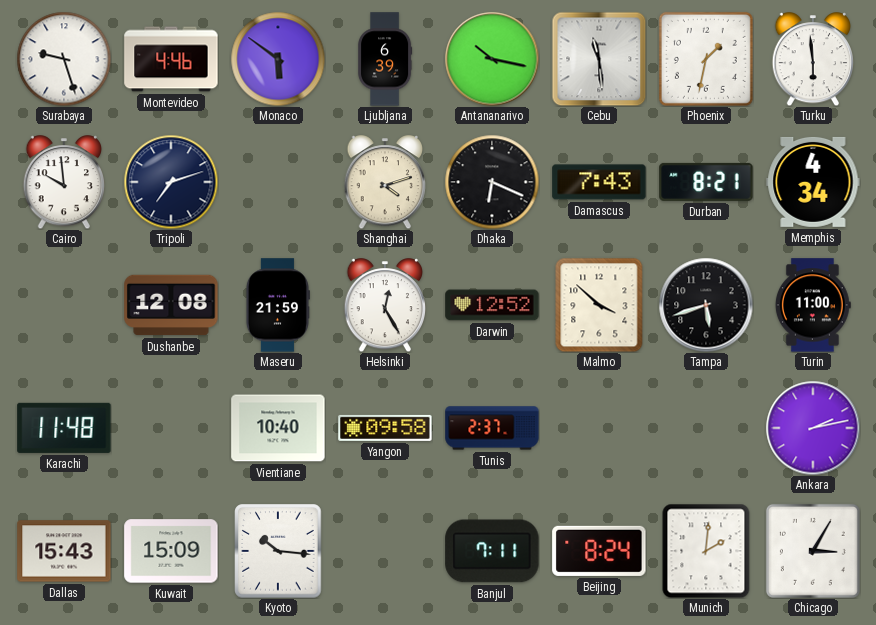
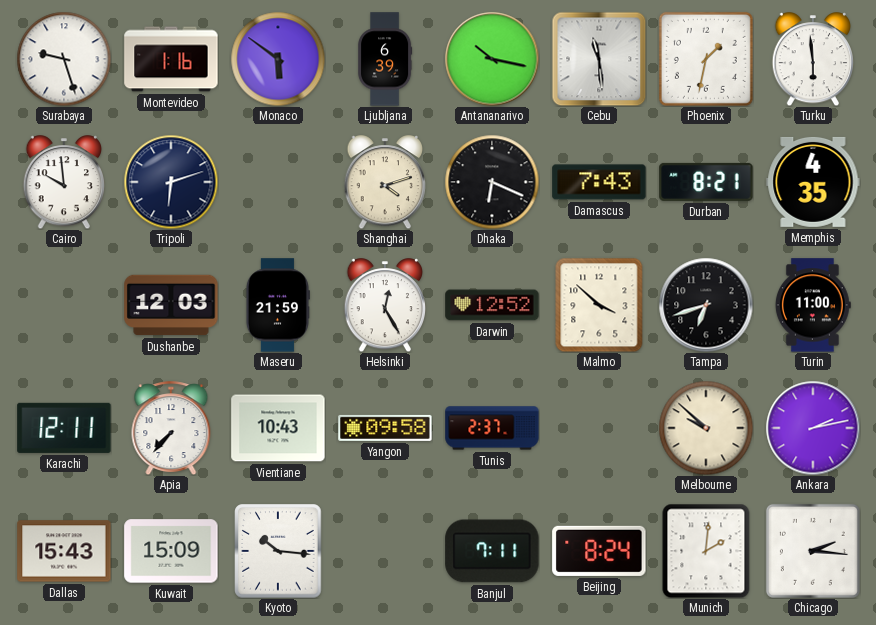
Montevideo: 4:46 -> 1:16
Tripoli: 7:12 -> 6:12
Memphis: 4:34 -> 4:35
Dushanbe: 12:08 -> 12:03
Tampa: 5:42 -> 6:42
Karachi: 11:48 -> 12:11
Apia: none -> 7:37
Vientiane: 10:40 -> 10:43
Melbourne: none -> 9:52
Chicago: 3:05 -> 2:16
